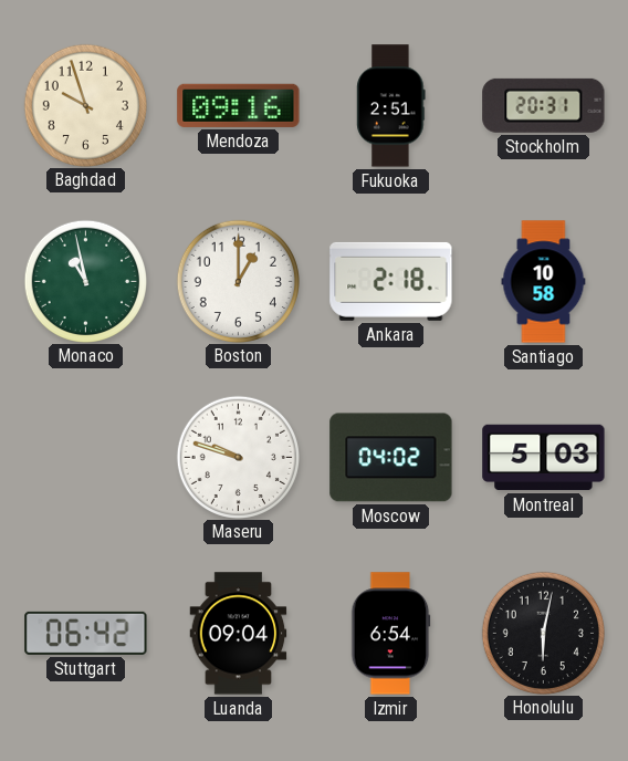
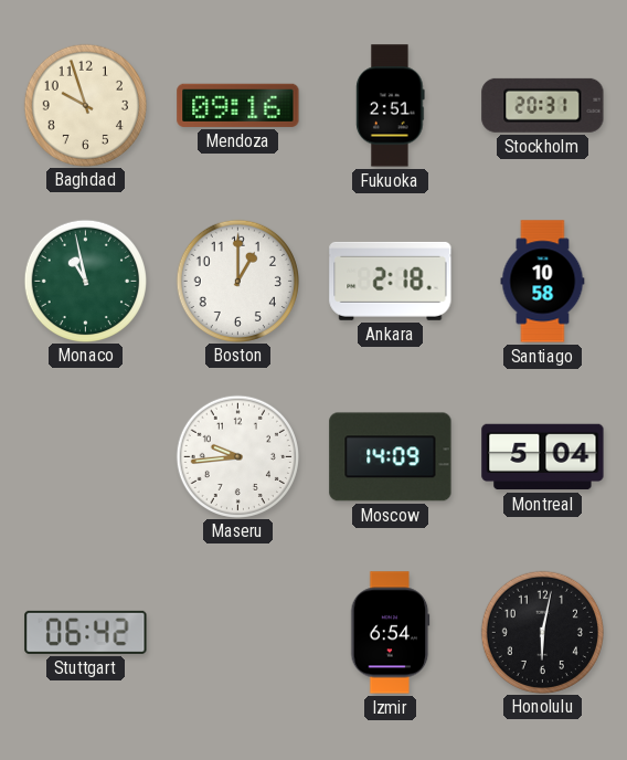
Maseru: 9:48 -> 9:44
Moscow: 04:02 -> 14:09
Montreal: 5:03 -> 5:04
Luanda: 09:04 -> none
